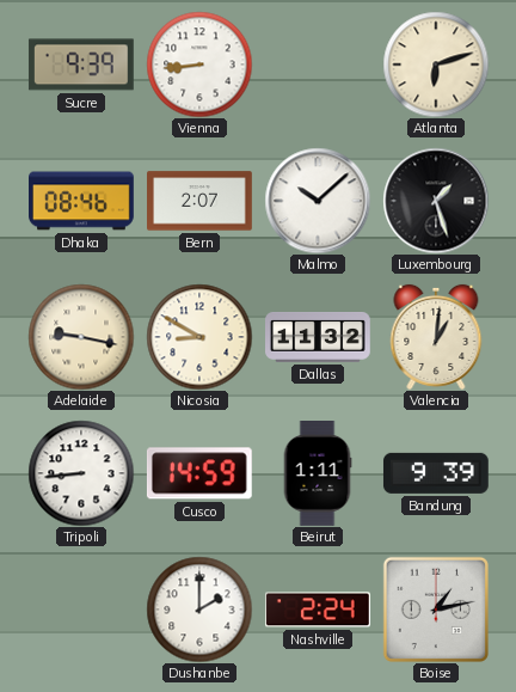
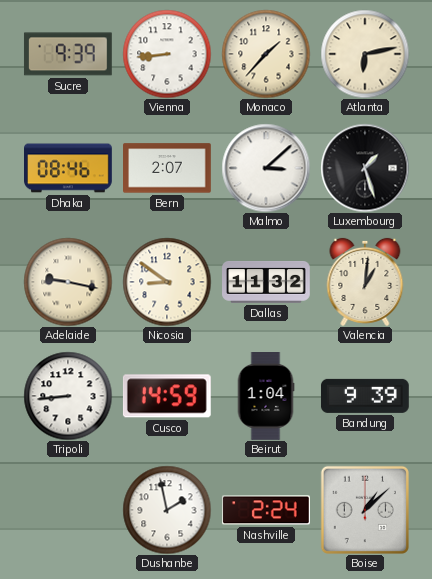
Monaco: none -> 1:37
Atlanta: 6:12 -> 6:13
Malmo: 10:08 -> 3:08
Nicosia: 8:50 -> 8:51
Beirut: 1:11 -> 1:04
Dushanbe: 2:00 -> 1:58
Boise: 1:13 -> 1:08
